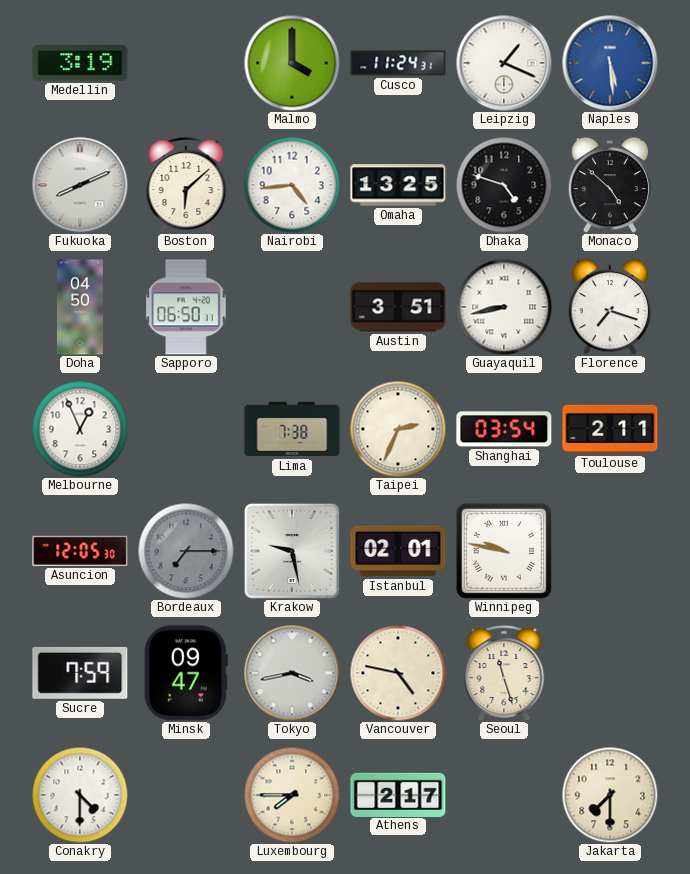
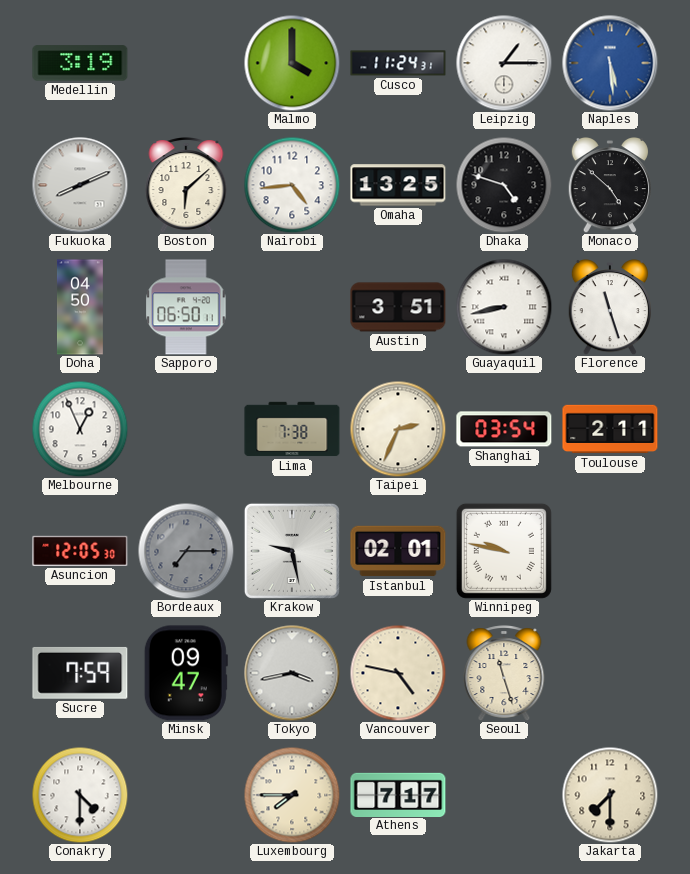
Leipzig: 1:19 -> 1:15
Florence: 7:18 -> 11:27
Athens: 2:17 -> 7:17
